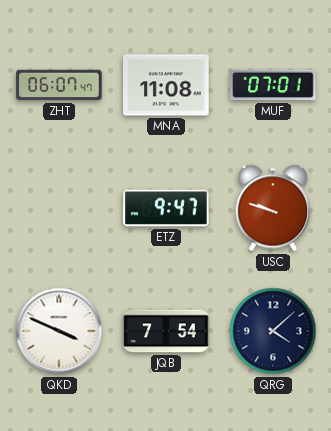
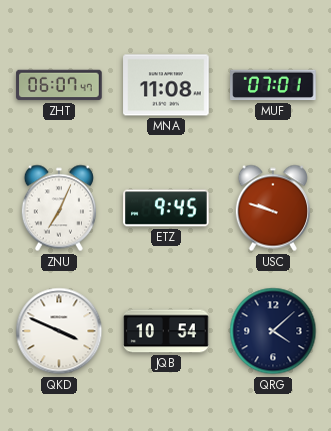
ZNU: none -> 7:04
ETZ: 9:47 -> 9:45
JQB: 7:54 -> 10:54
